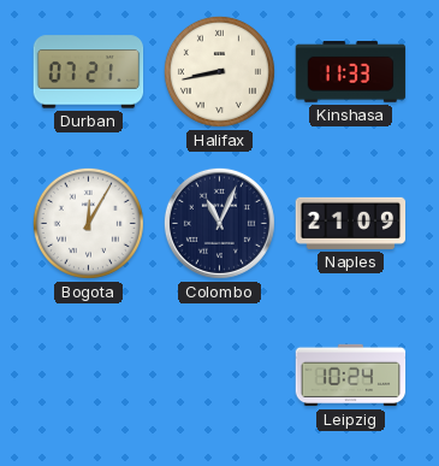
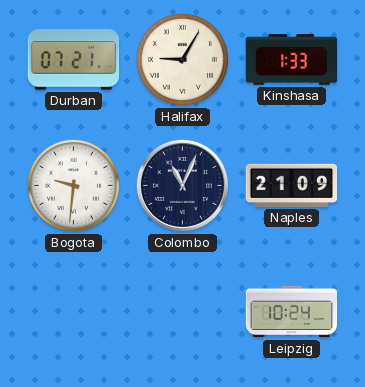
Halifax: 8:43 -> 9:05
Kinshasa: 11:33 -> 1:33
Bogota: 12:05 -> 9:31
